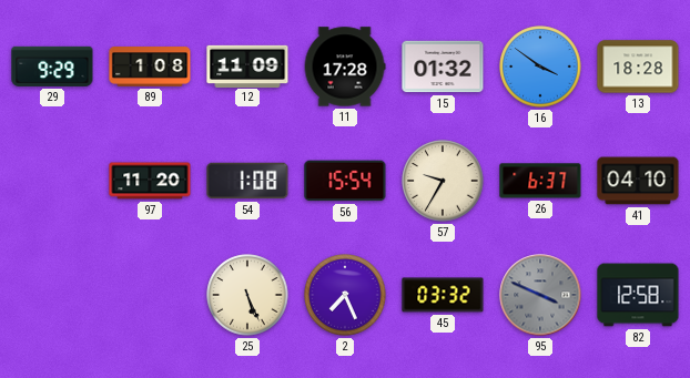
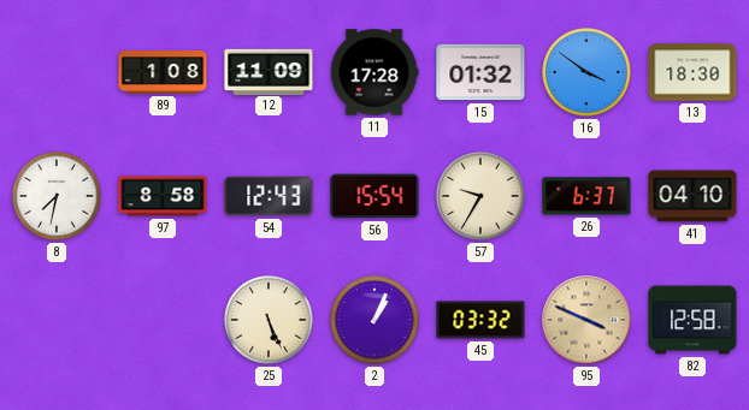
29: 9:29 -> none
13: 18:28 -> 18:30
8: none -> 7:32
97: 11:20 -> 8:58
54: 1:08 -> 12:43
2: 7:26 -> 1:04
95 dial: grey -> champagne
